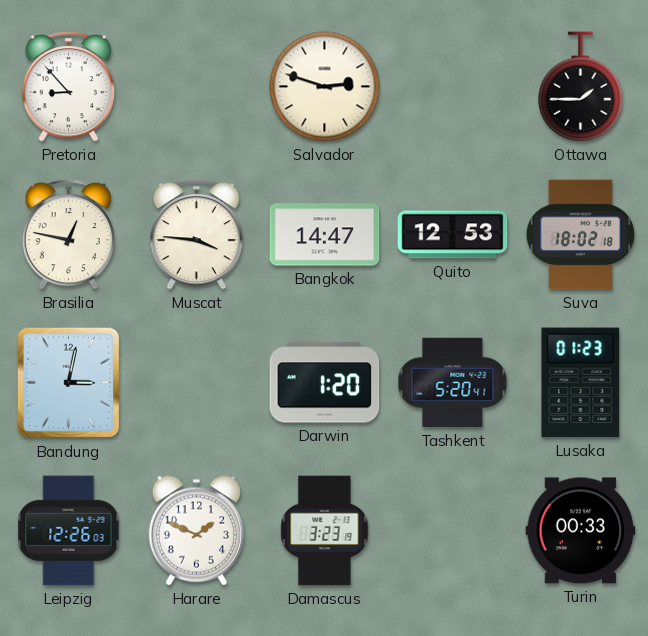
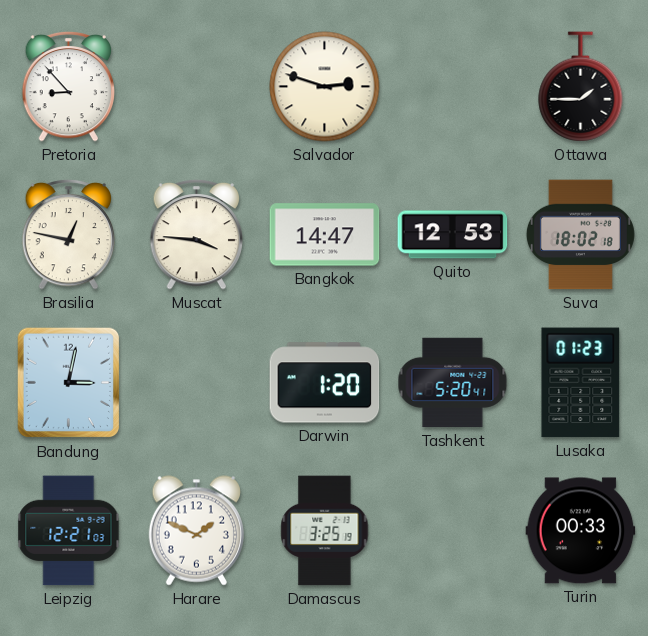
Leipzig: 12:26 -> 12:21
Damascus: 3:23 -> 3:25
